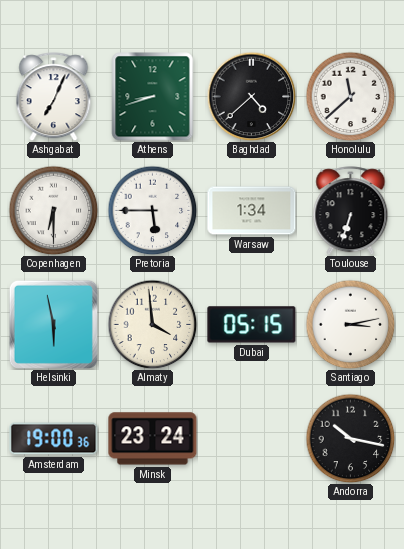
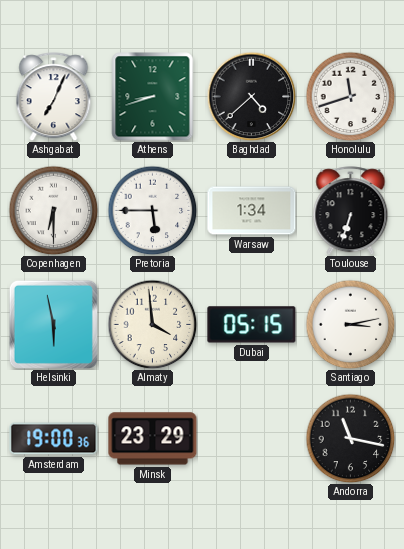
Honolulu: 11:38 -> 11:42
Minsk: 23:24 -> 23:29
Andorra: 10:17 -> 11:17
